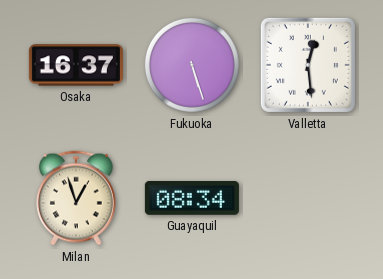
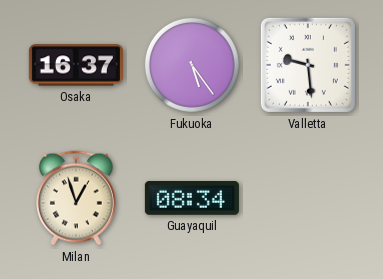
Fukuoka: 5:27 -> 5:24
Valletta: 12:29 -> 9:29
